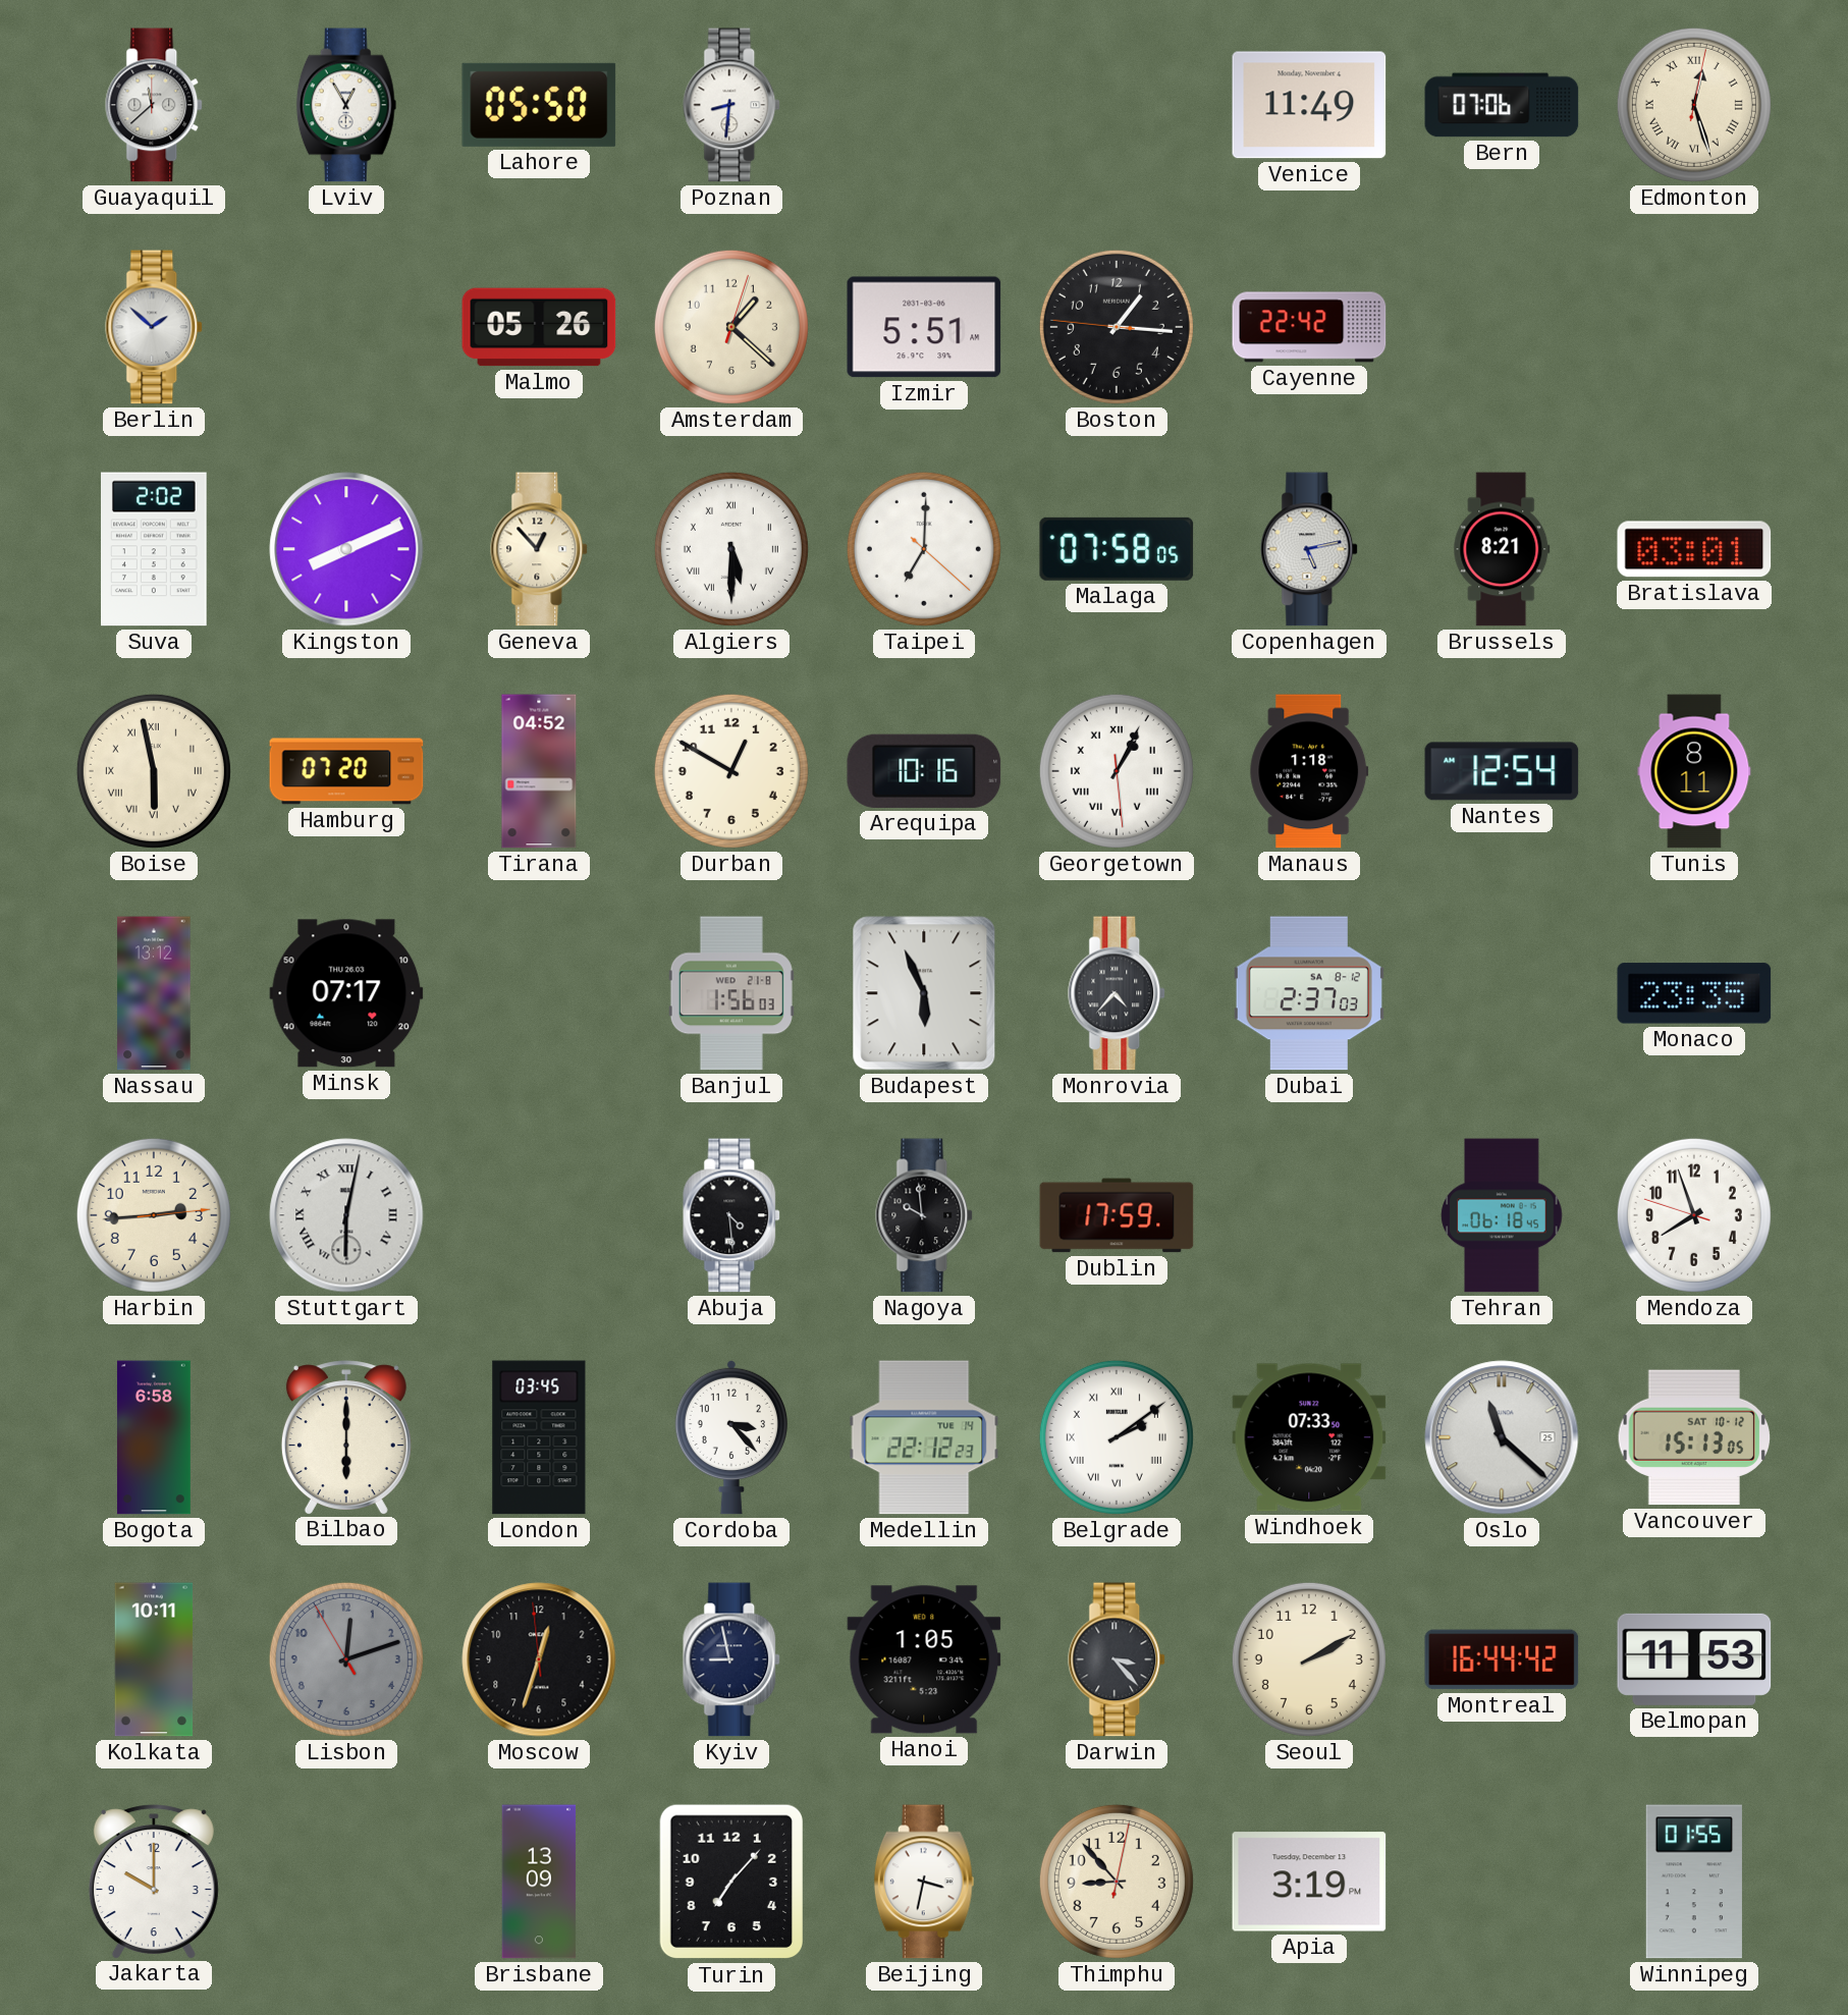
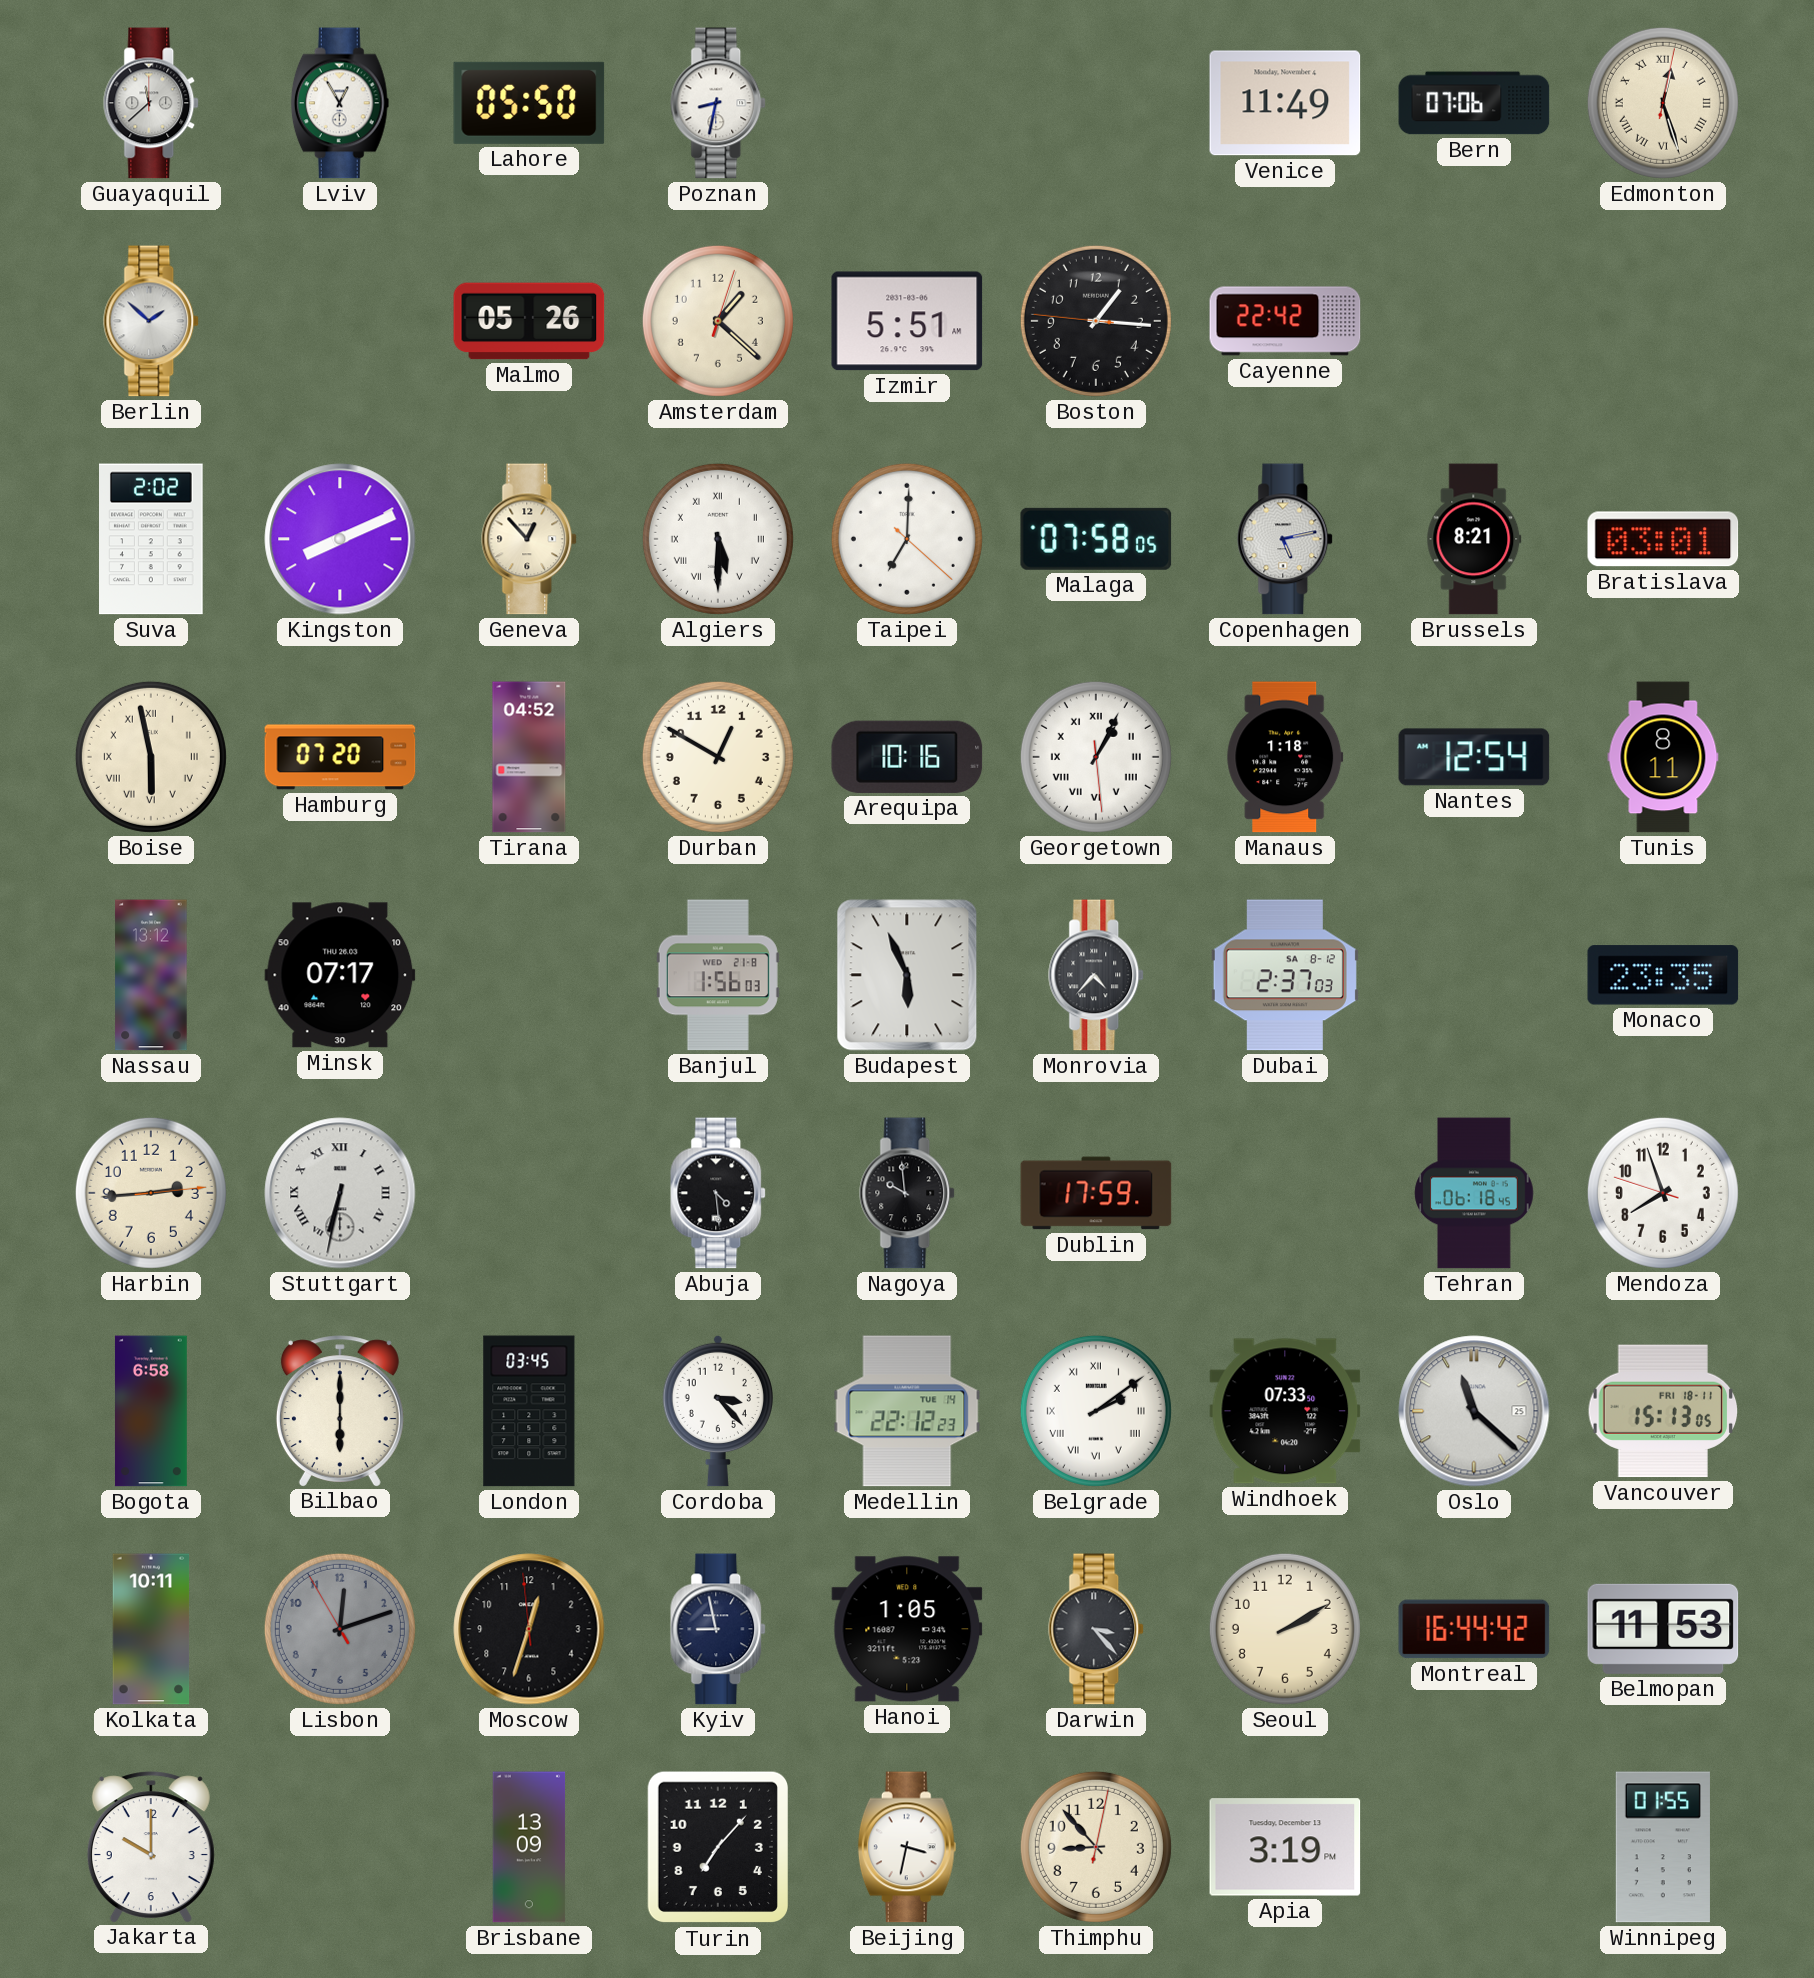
Poznan: 8:31 -> 8:32
Stuttgart: 6:02 -> 6:32
Vancouver date: SAT 10-12 -> FRI 18-11
